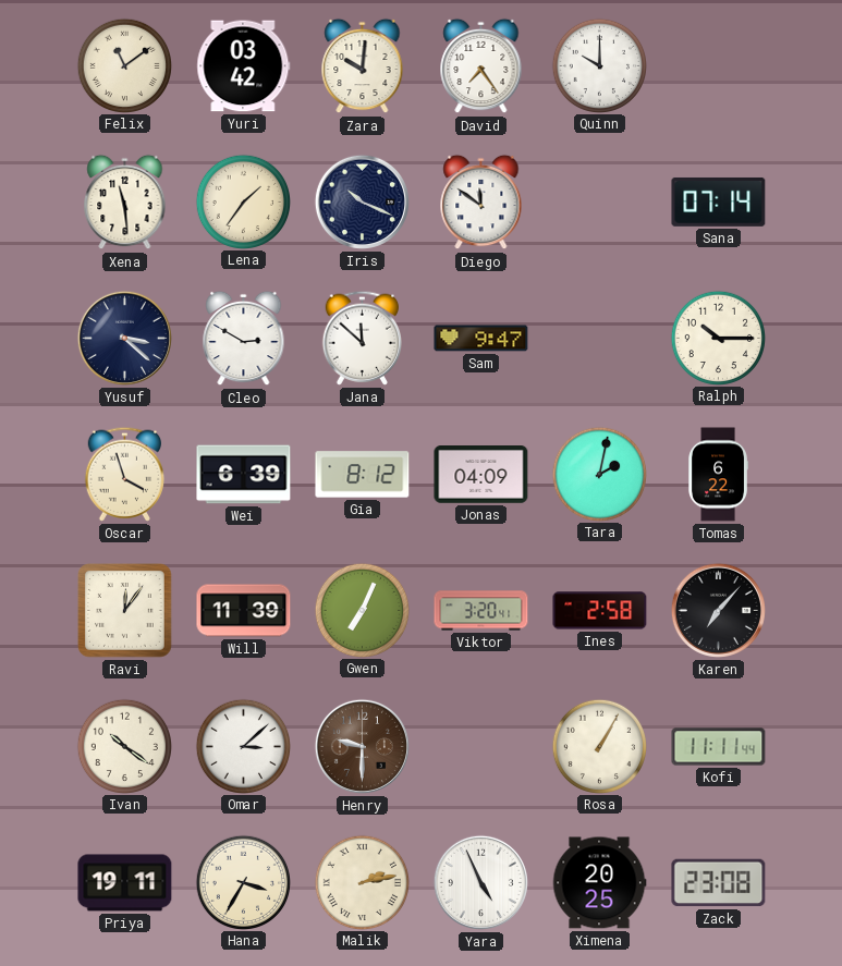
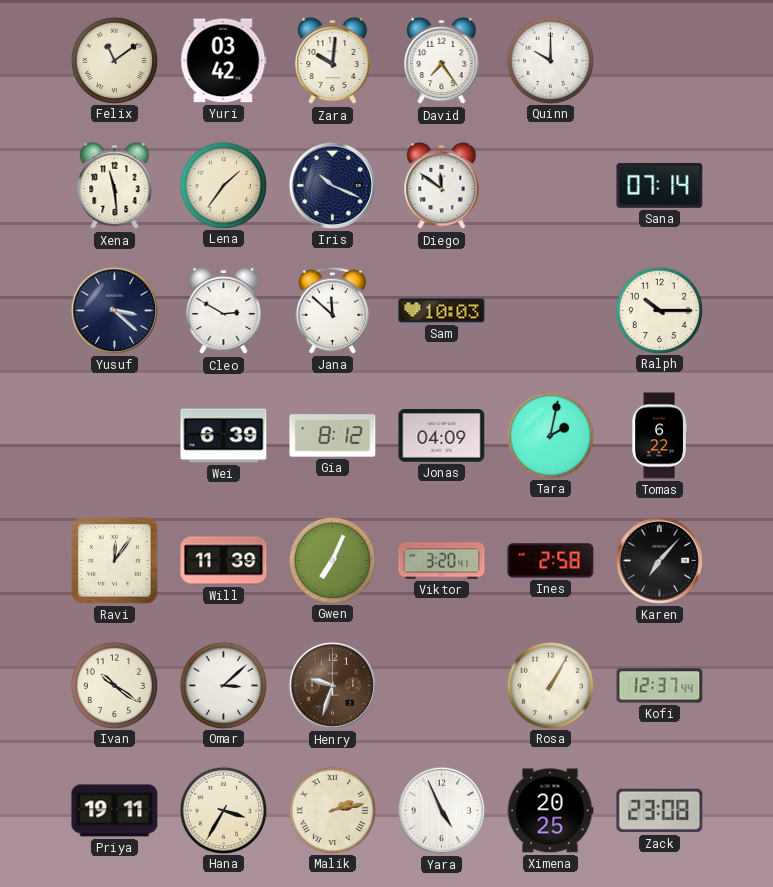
Sam: 9:47 -> 10:03
Oscar: 3:57 -> none
Henry: 9:30 -> 9:33
Kofi: 11:11 -> 12:37
